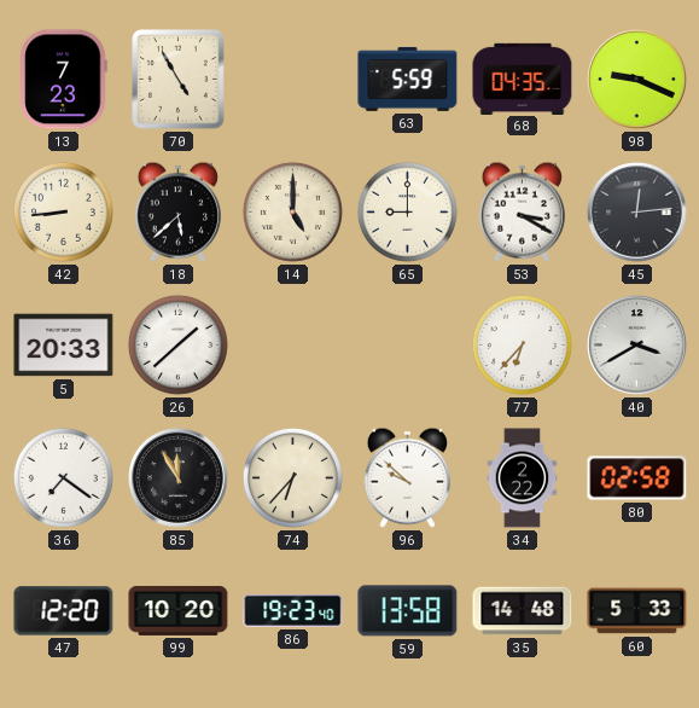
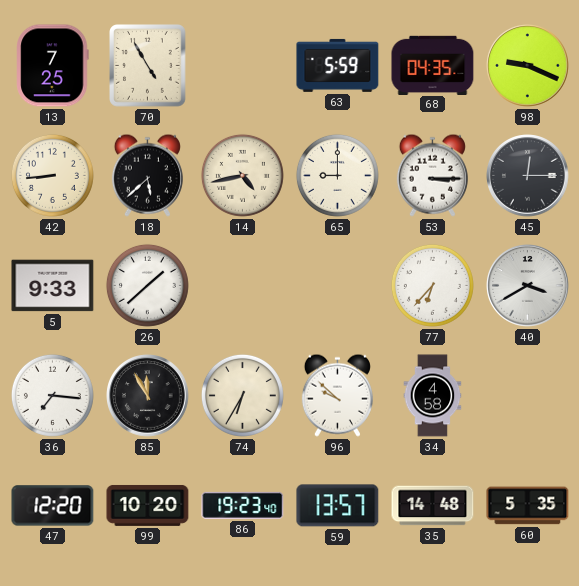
13: 7:23 -> 7:25
14: 5:00 -> 4:43
53: 3:20 -> 3:15
45: 12:14 -> 12:15
5: 20:33 -> 9:33
36: 7:21 -> 7:16
74: 6:37 -> 6:35
34: 2:22 -> 4:58
80: 02:58 -> none
59: 13:58 -> 13:57
60: 5:33 -> 5:35
